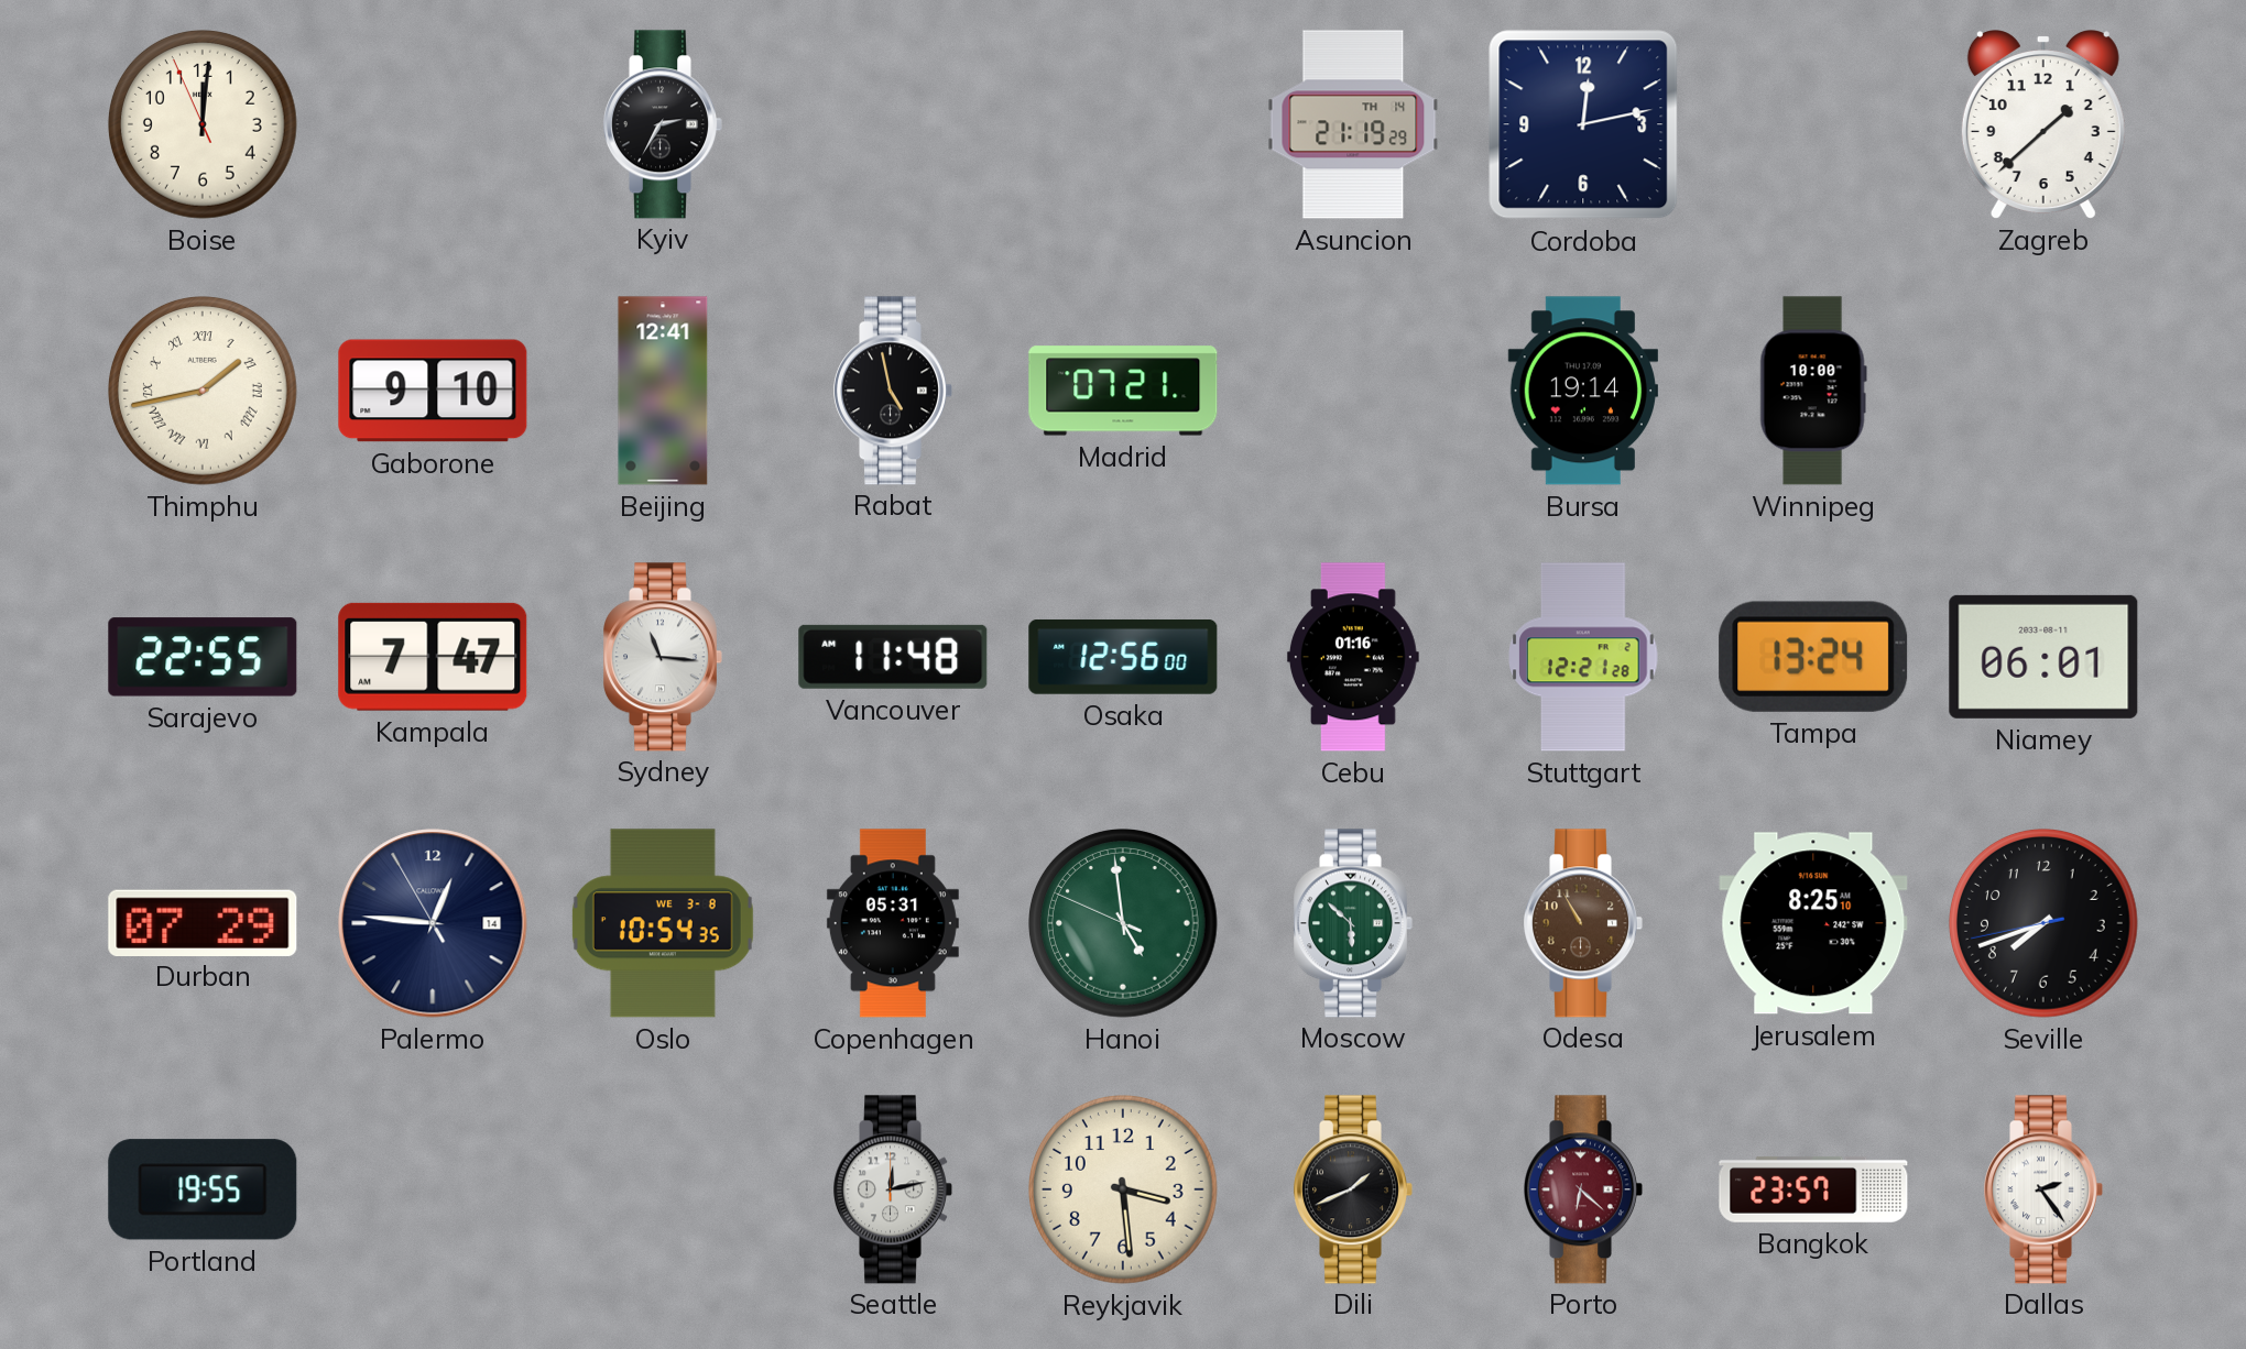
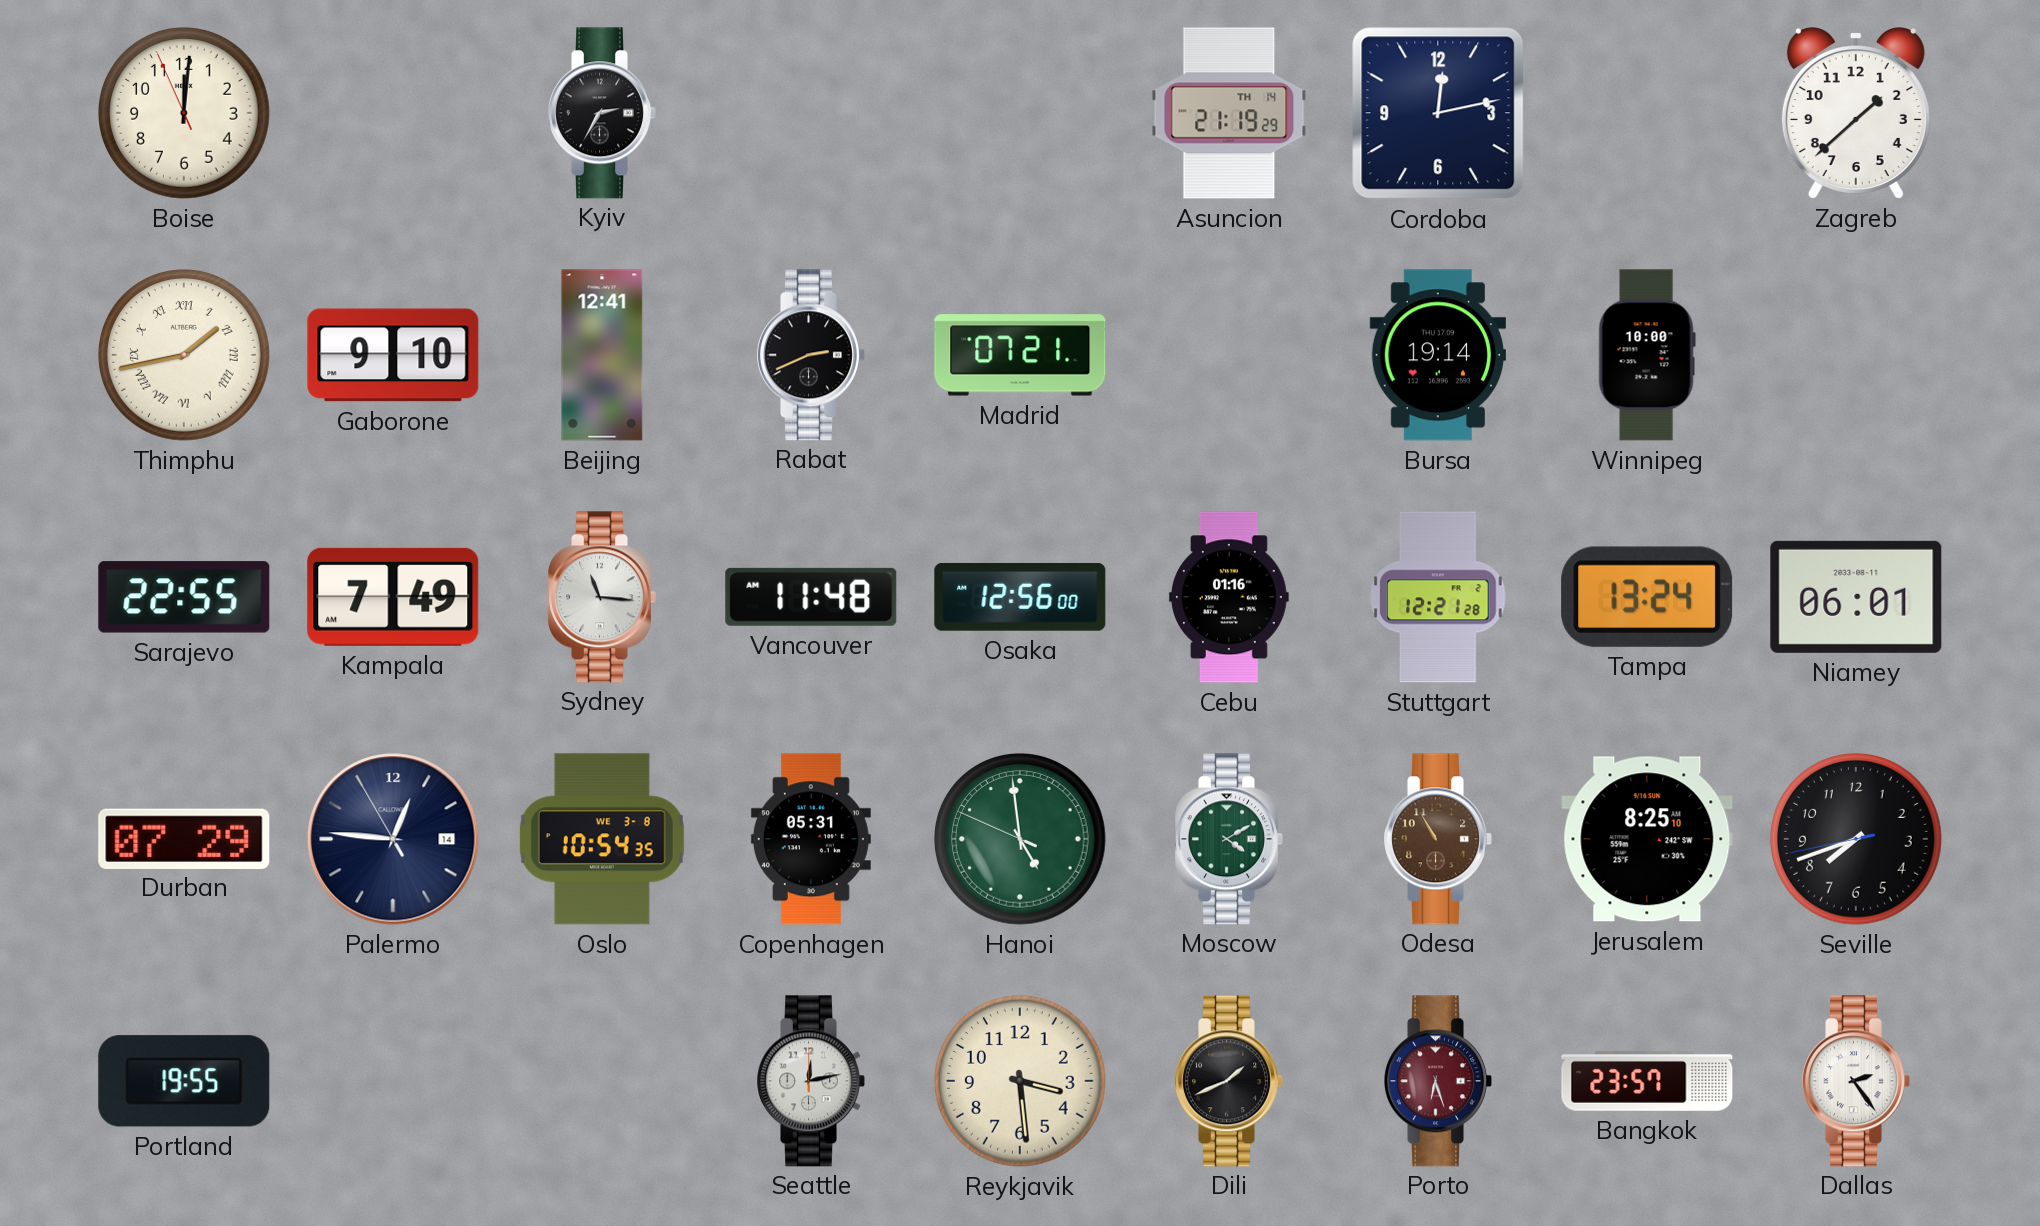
Rabat: 4:58 -> 2:41
Kampala: 7:47 -> 7:49
Moscow: 5:52 -> 4:10
Porto: 6:22 -> 6:27
